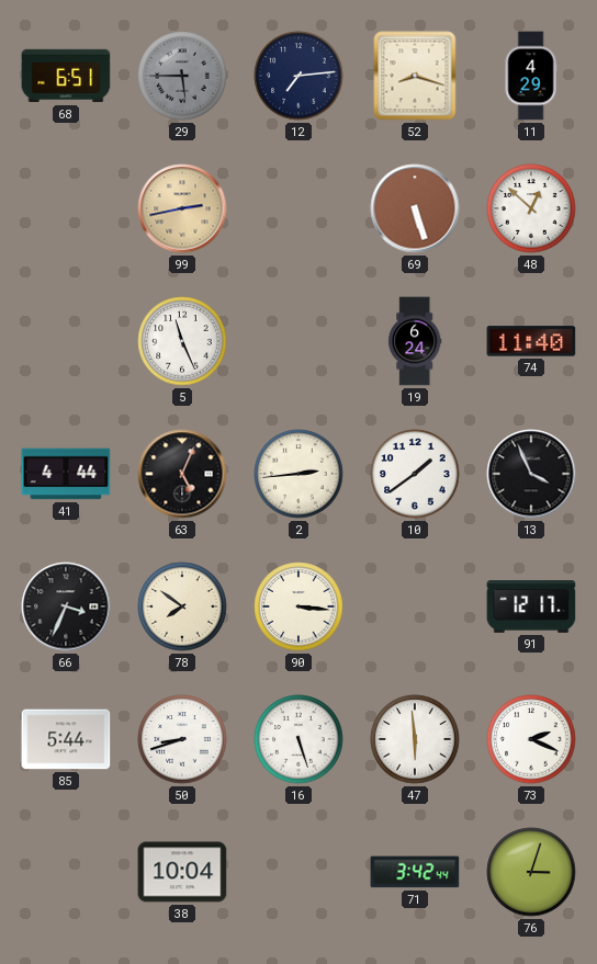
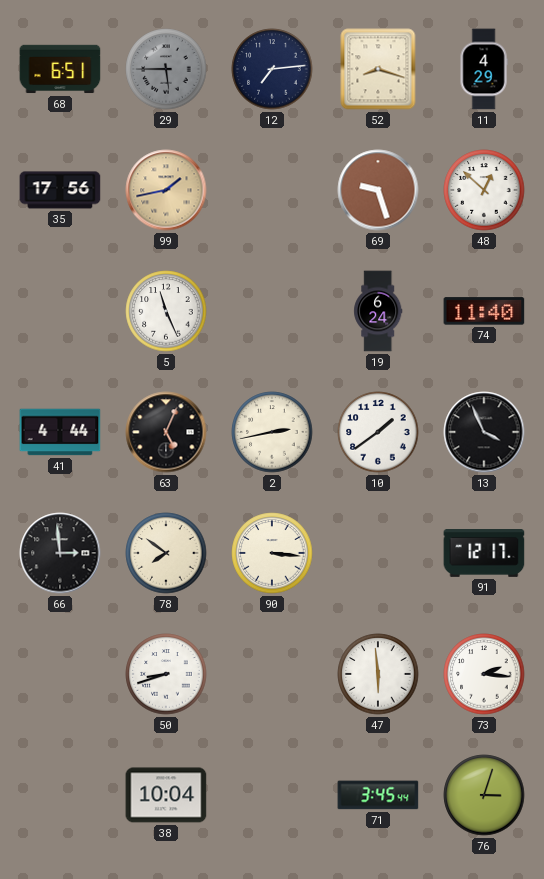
35: none -> 17:56
99: 2:43 -> 1:43
69: 5:27 -> 9:27
2: 2:44 -> 2:43
66: 3:34 -> 2:59
85: 5:44 -> none
16: 5:27 -> none
73: 2:19 -> 2:16
71: 3:42 -> 3:45
